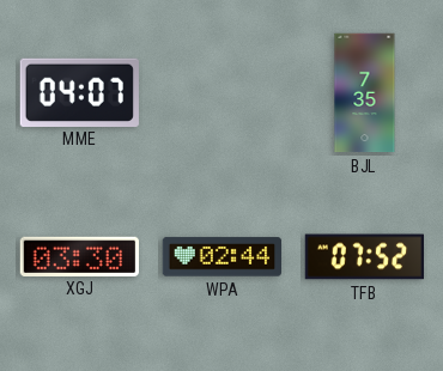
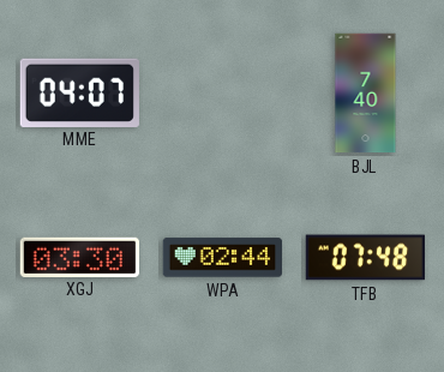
BJL: 7:35 -> 7:40
TFB: 07:52 -> 07:48
